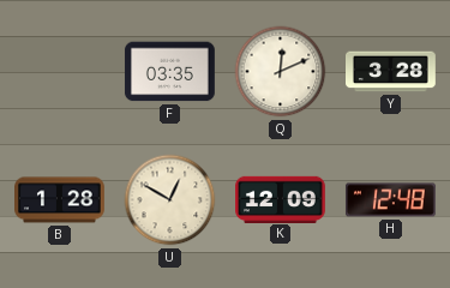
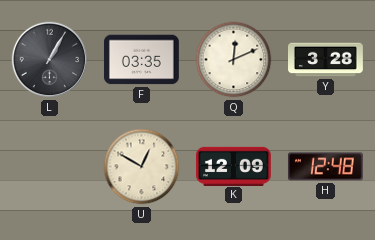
L: none -> 1:05
B: 1:28 -> none
